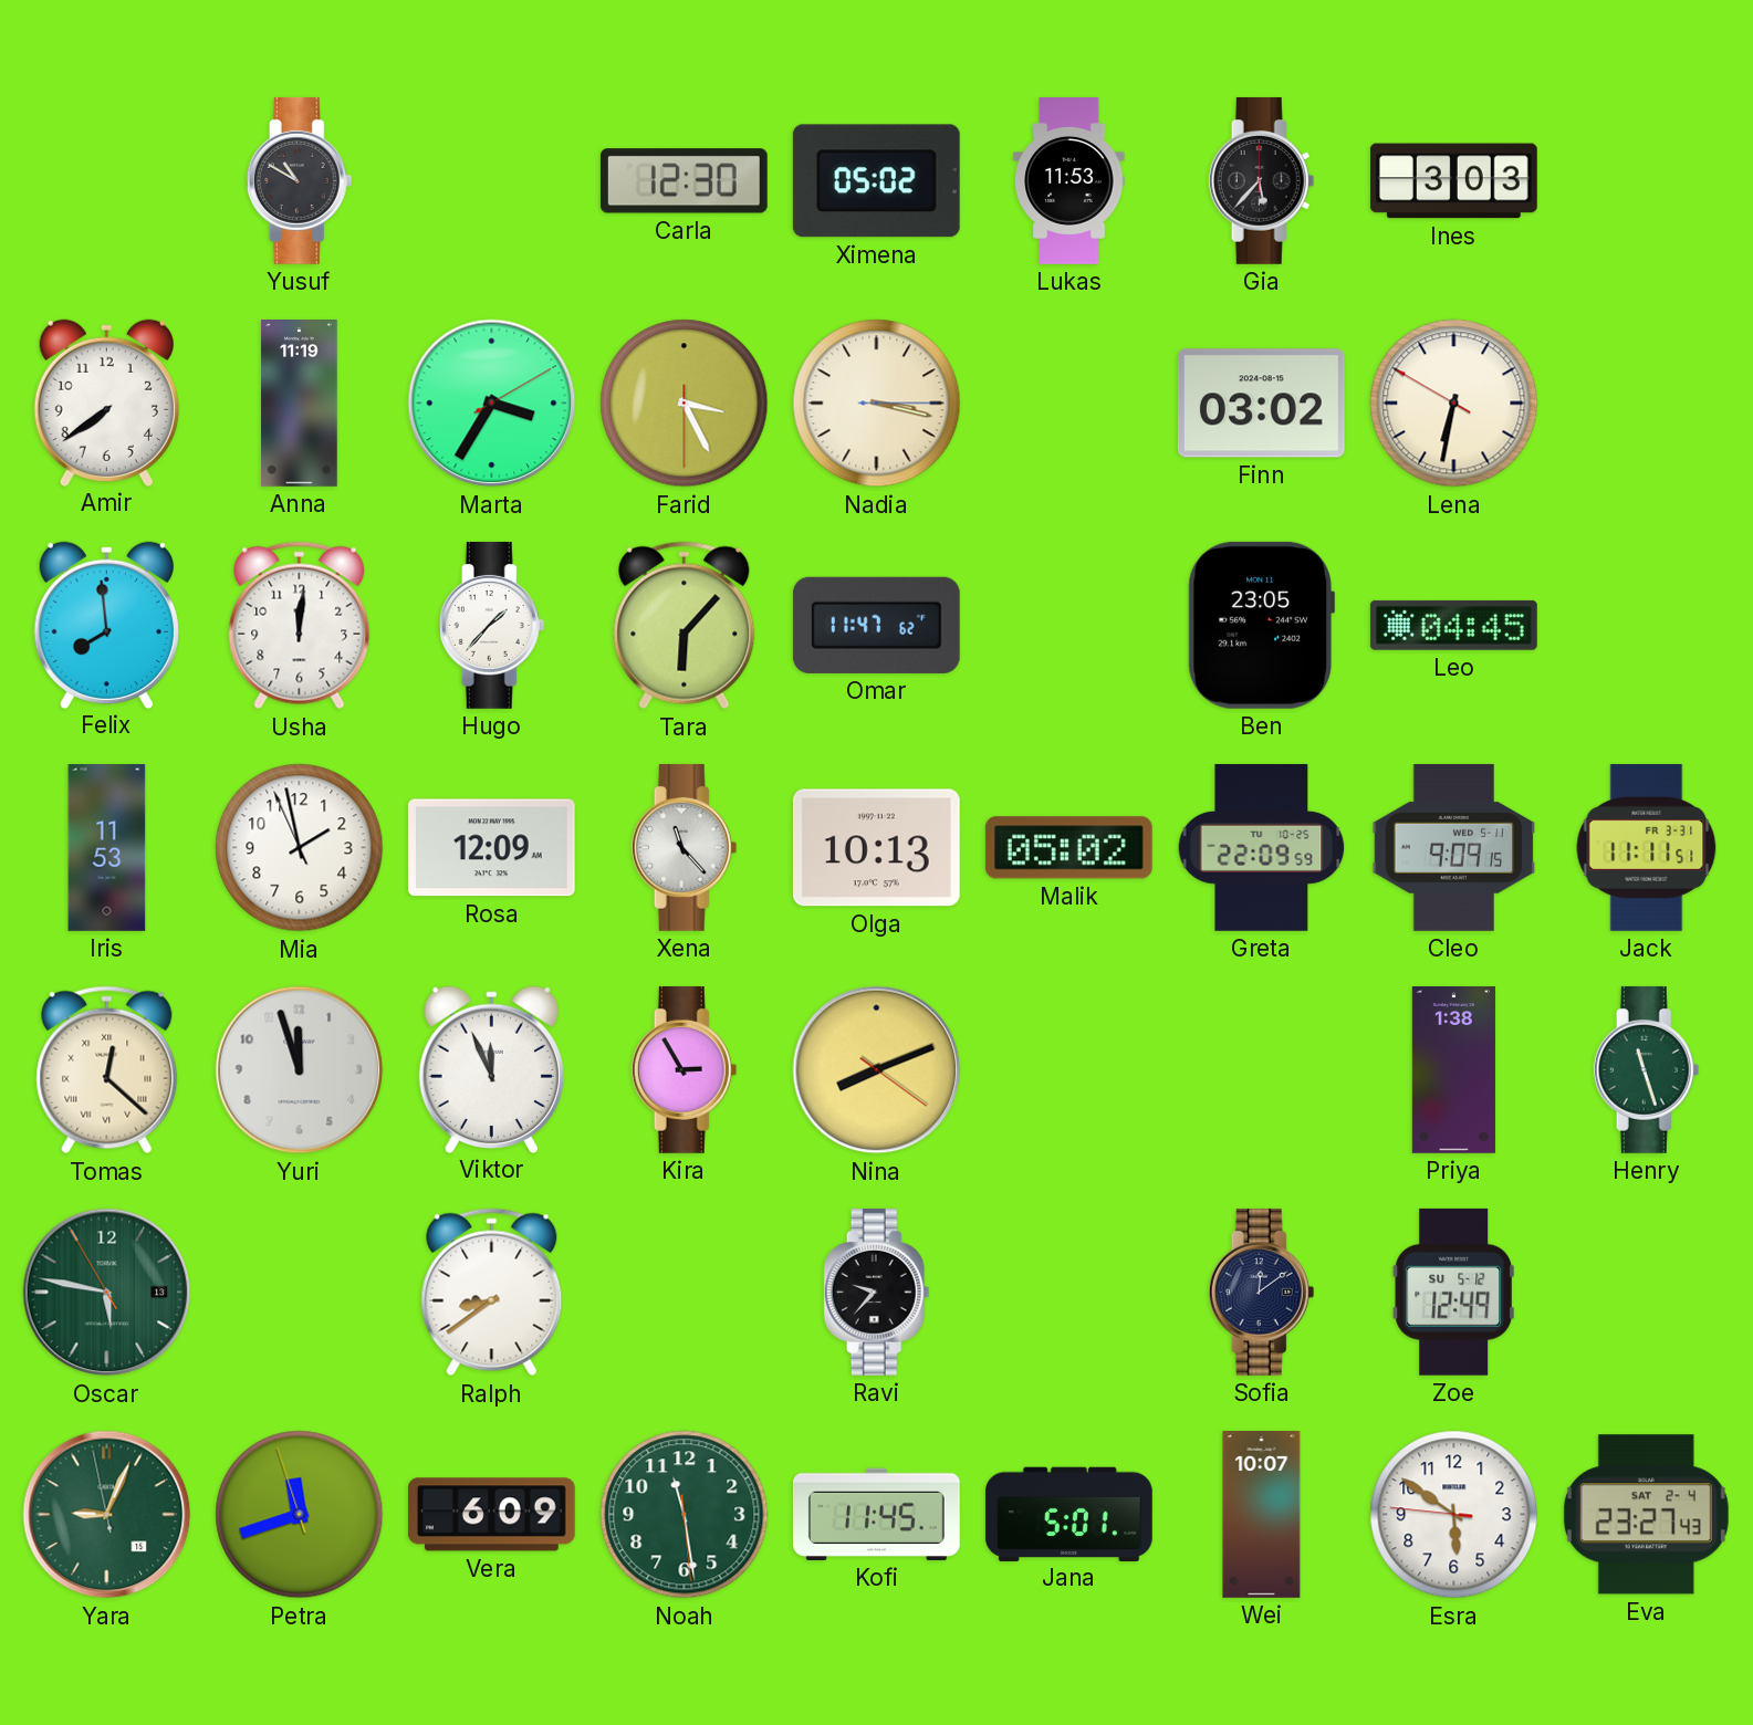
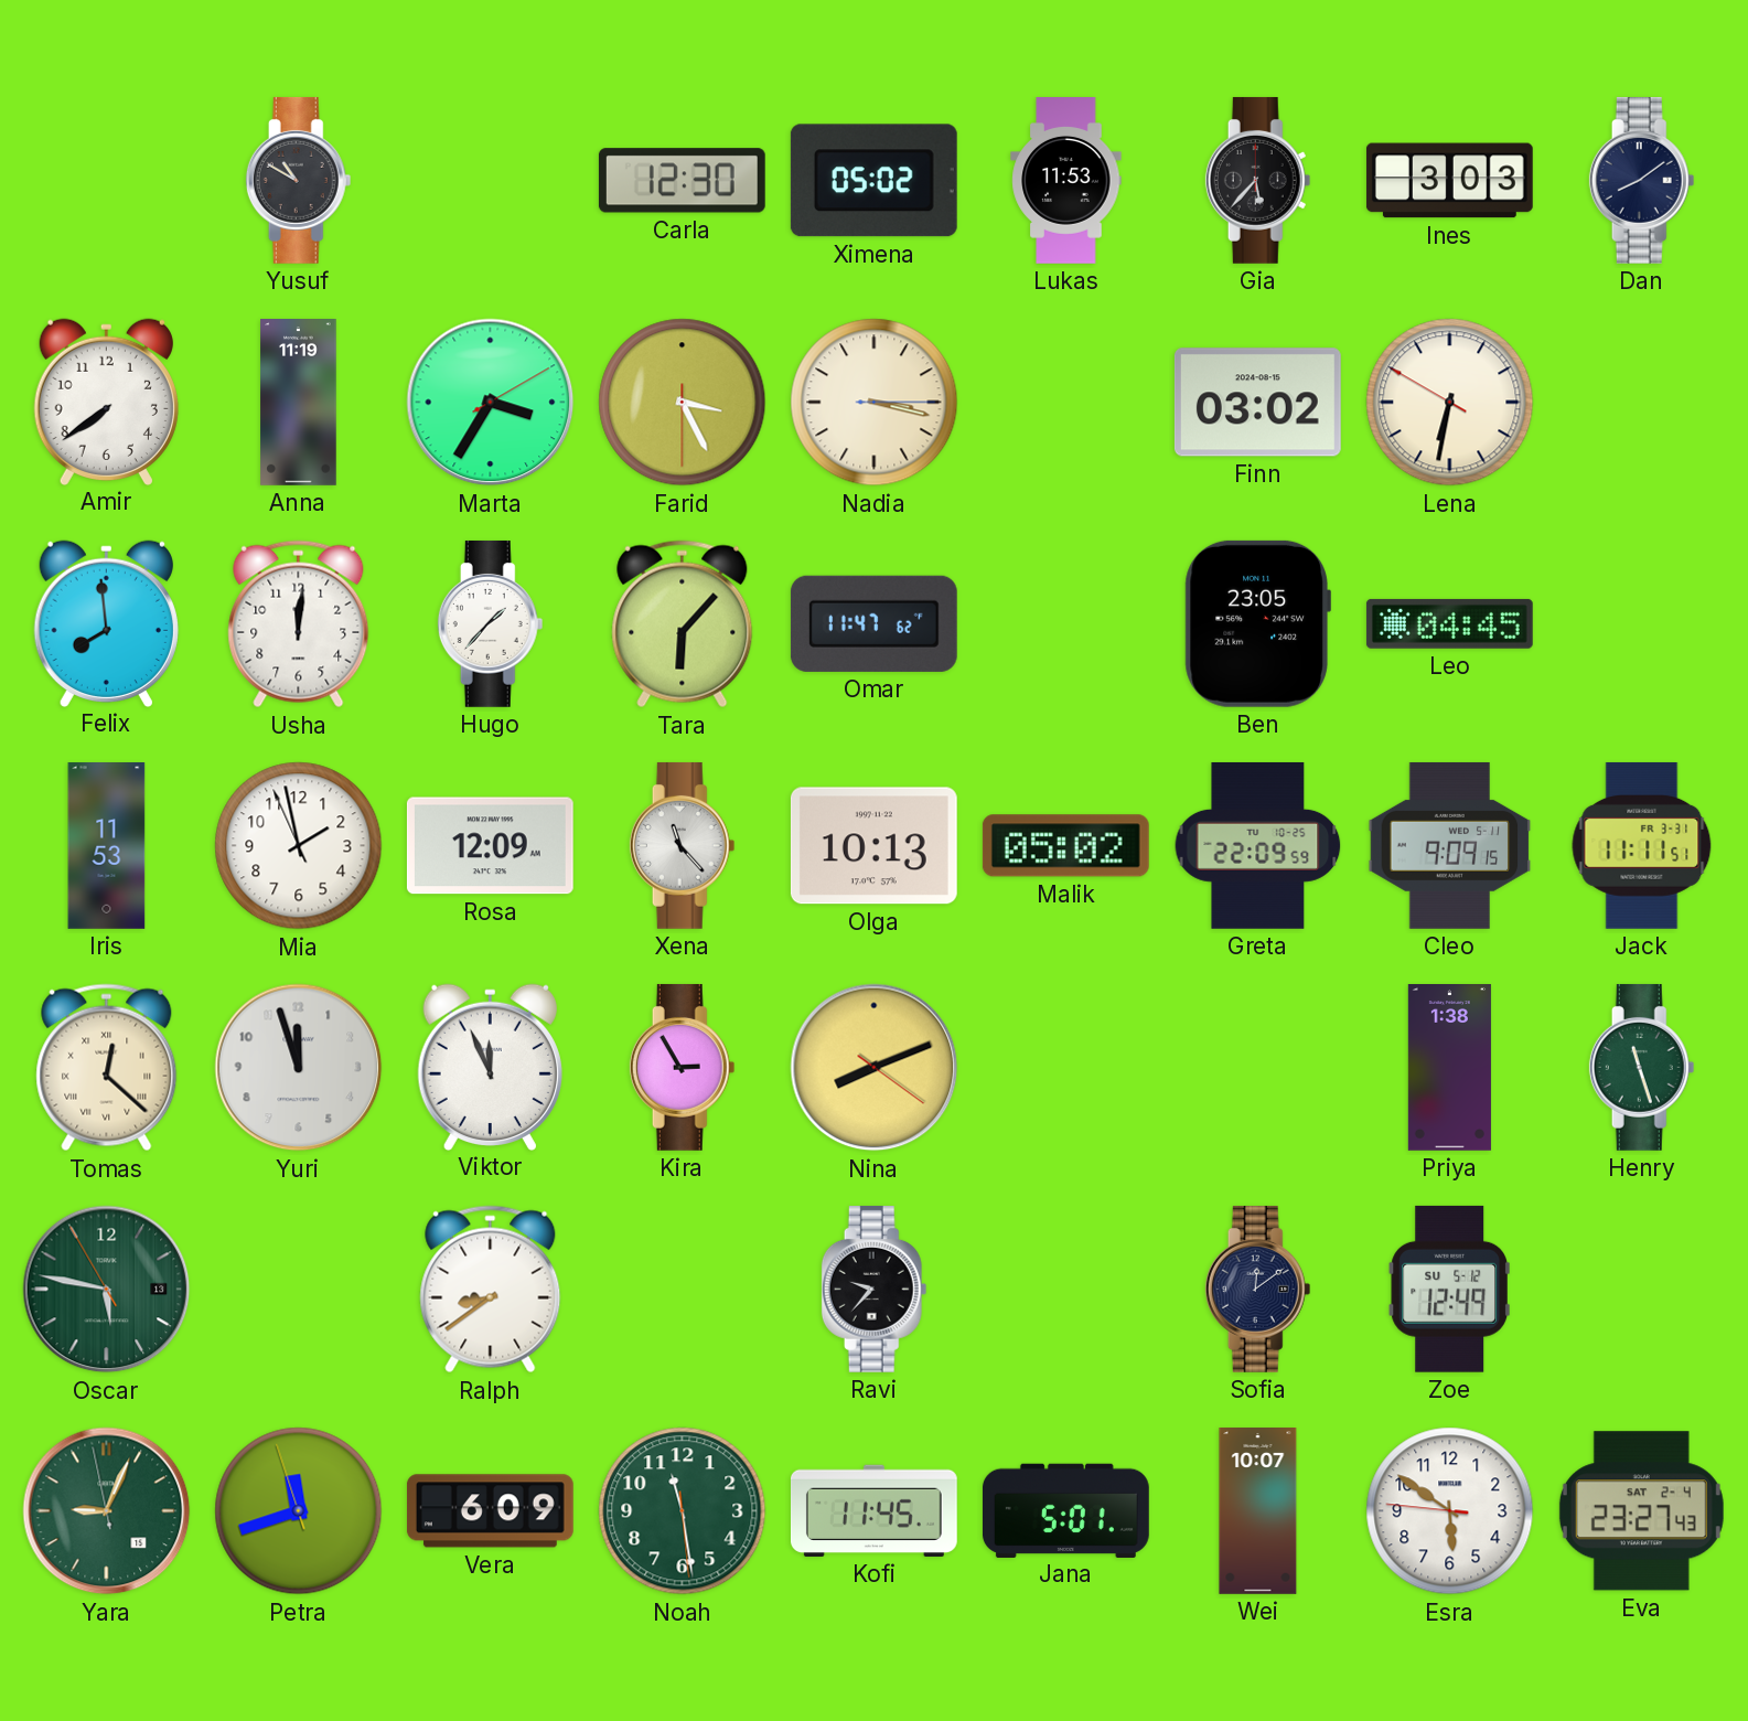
Dan: none -> 8:09
